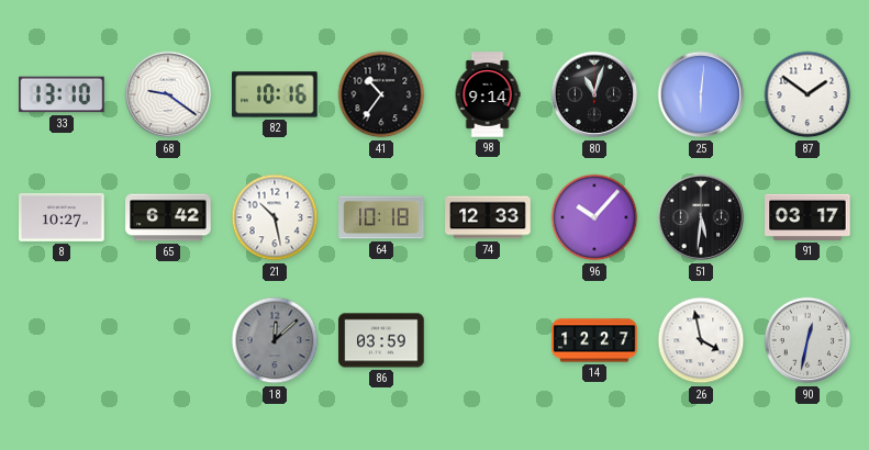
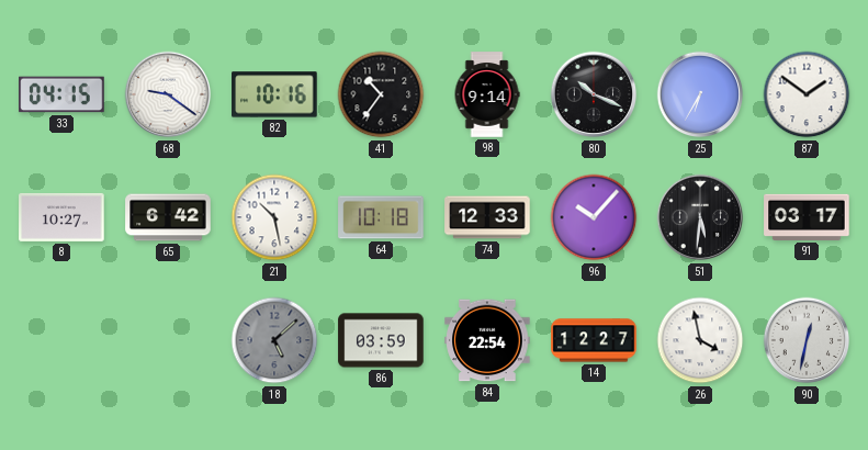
33: 13:10 -> 04:15
80: 11:03 -> 10:19
25: 6:01 -> 6:35
18: 12:08 -> 5:08
84: none -> 22:54
